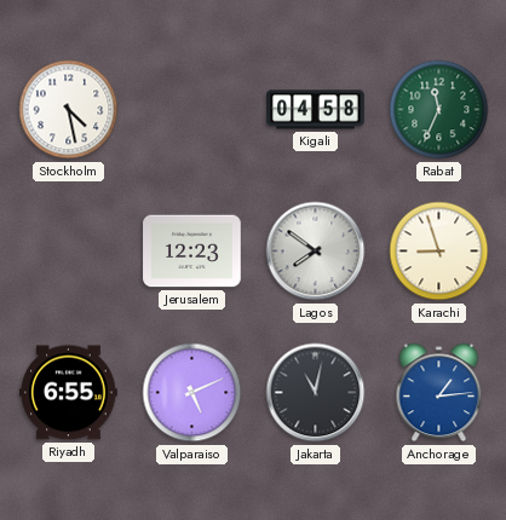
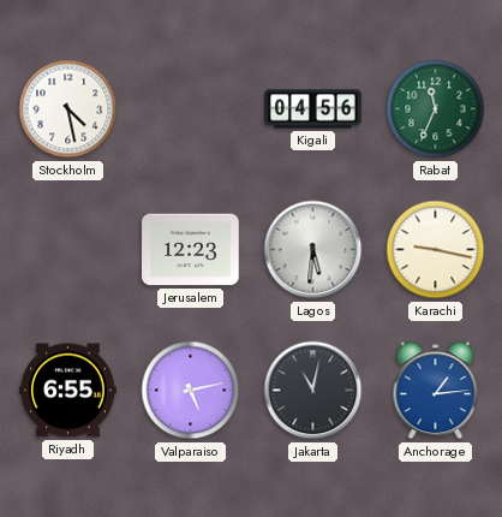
Kigali: 04:58 -> 04:56
Lagos: 7:51 -> 5:31
Karachi: 8:57 -> 9:17
Valparaiso: 5:11 -> 5:13
